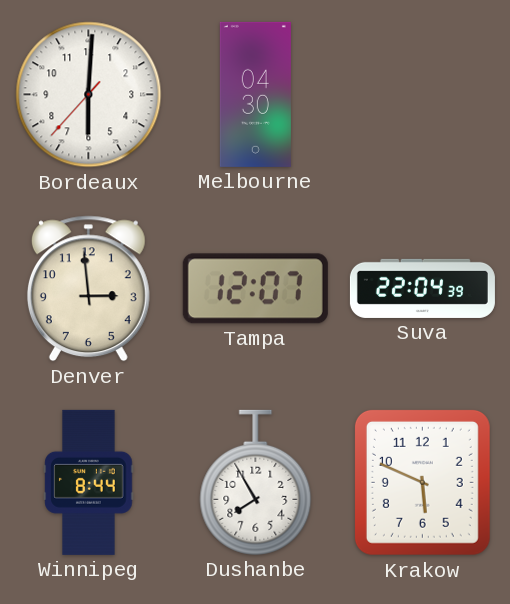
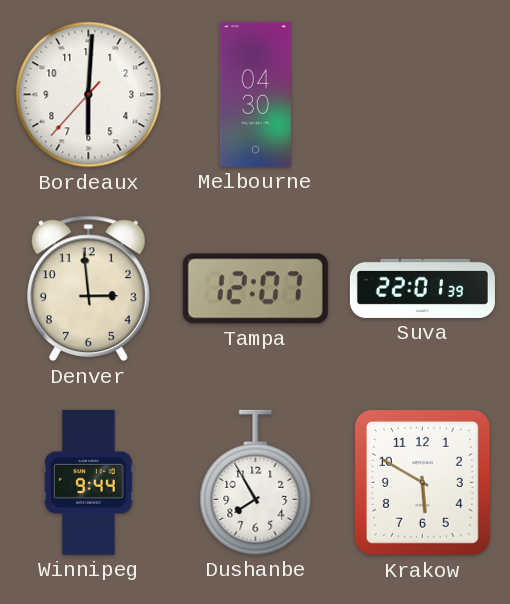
Suva: 22:04 -> 22:01
Winnipeg: 8:44 -> 9:44
Krakow: 5:49 -> 5:50
